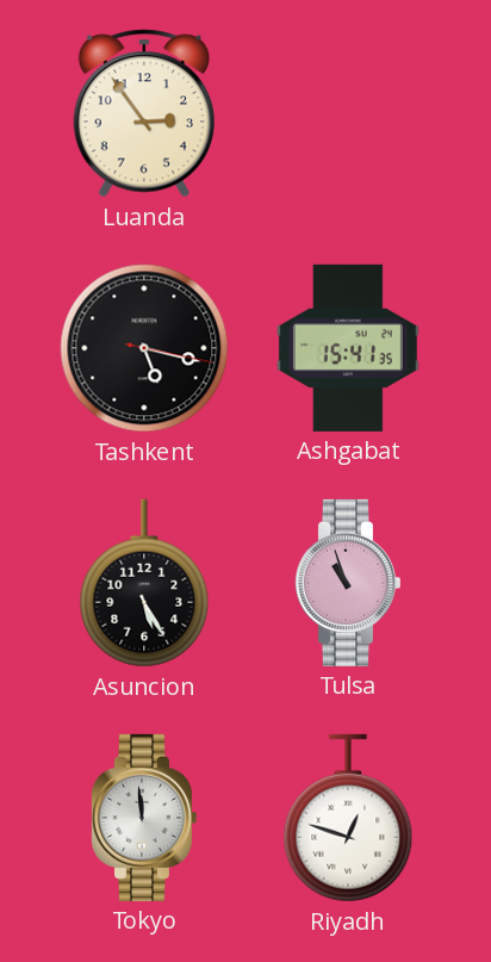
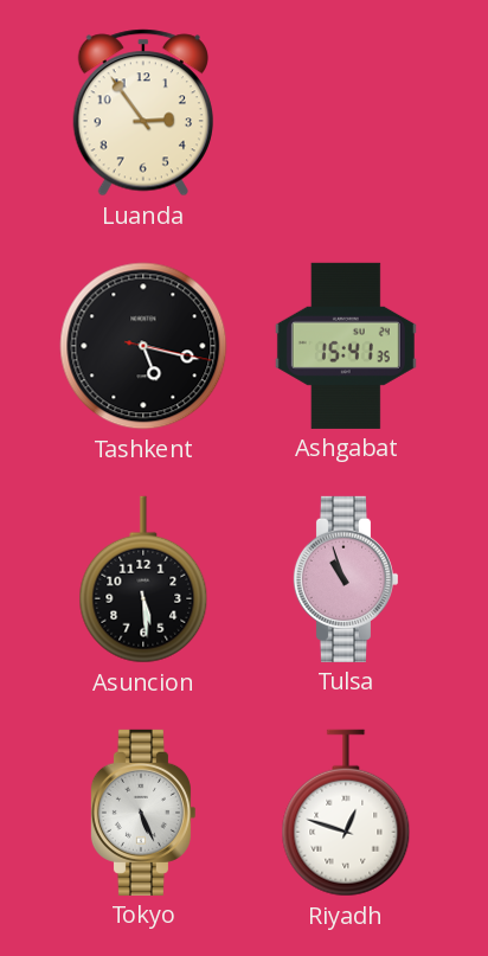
Asuncion: 5:25 -> 5:29
Tokyo: 11:59 -> 5:26
